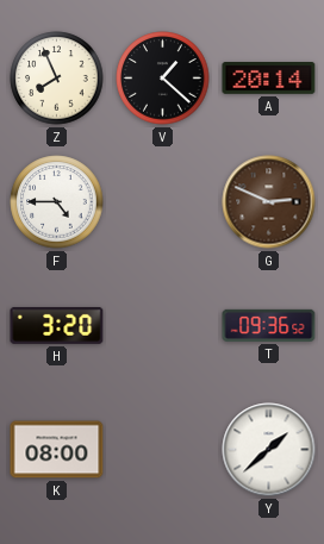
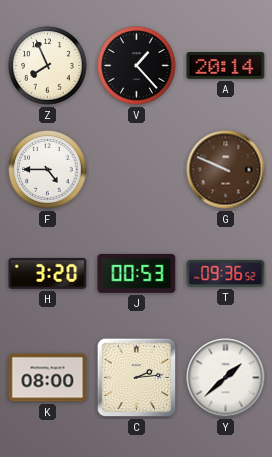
V: 1:22 -> 1:23
G: 2:49 -> 9:49
J: none -> 00:53
C: none -> 2:14
